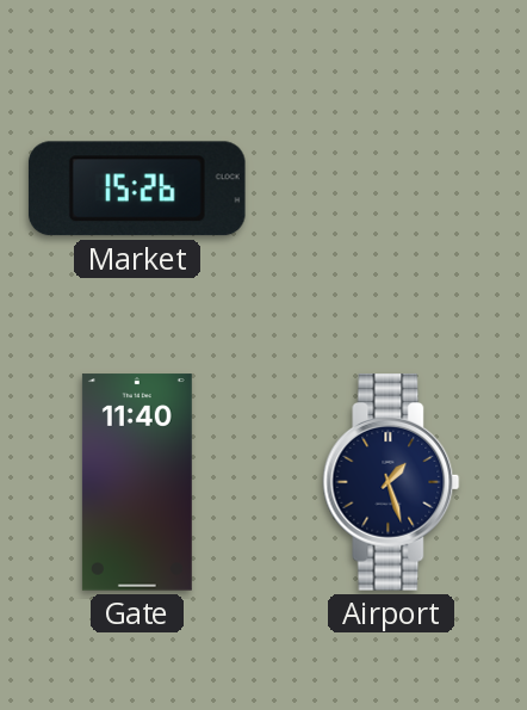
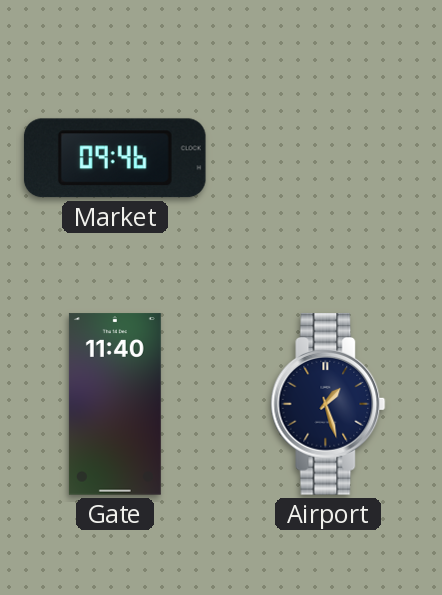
Market: 15:26 -> 09:46
